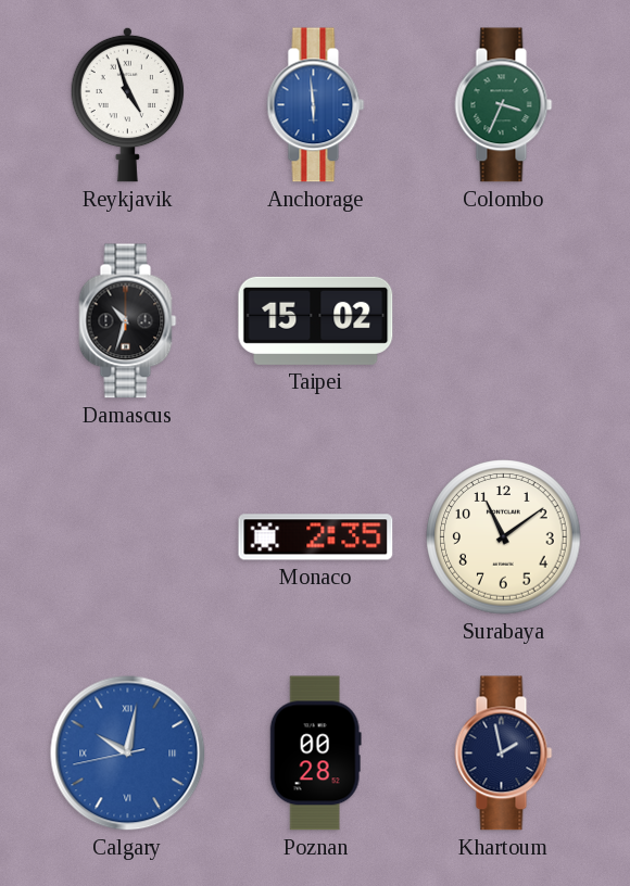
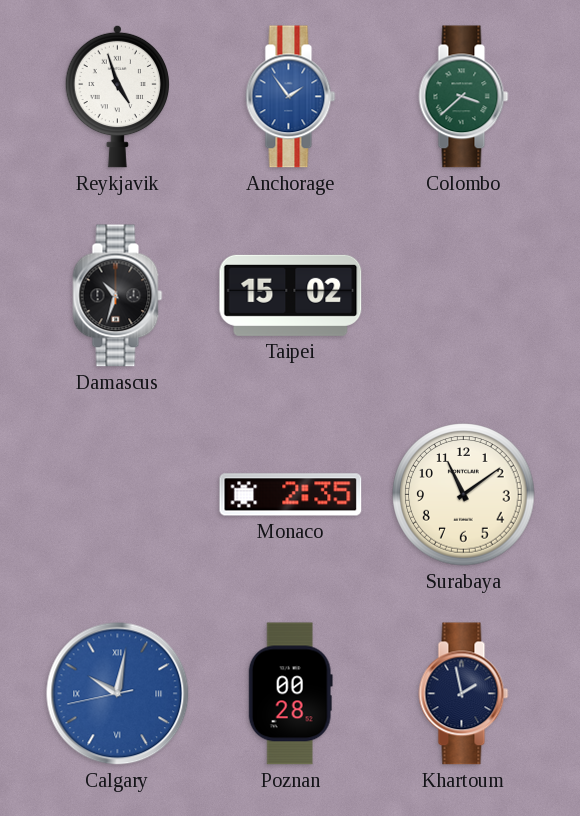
Anchorage: 5:59 -> 1:54
Colombo: 3:34 -> 3:38
